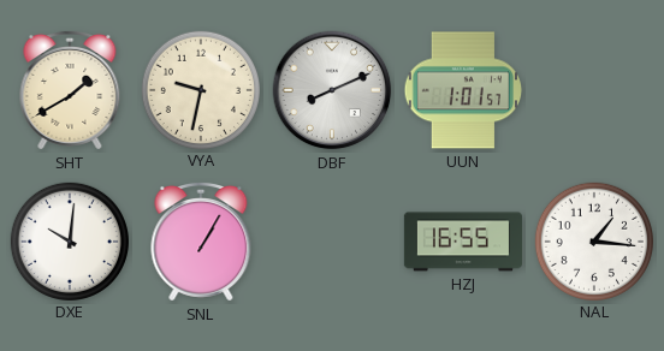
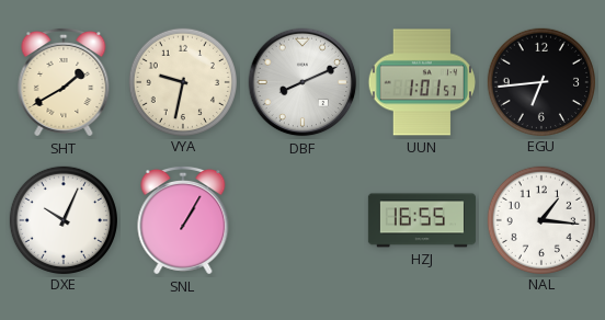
EGU: none -> 6:44
DXE: 10:01 -> 10:04
